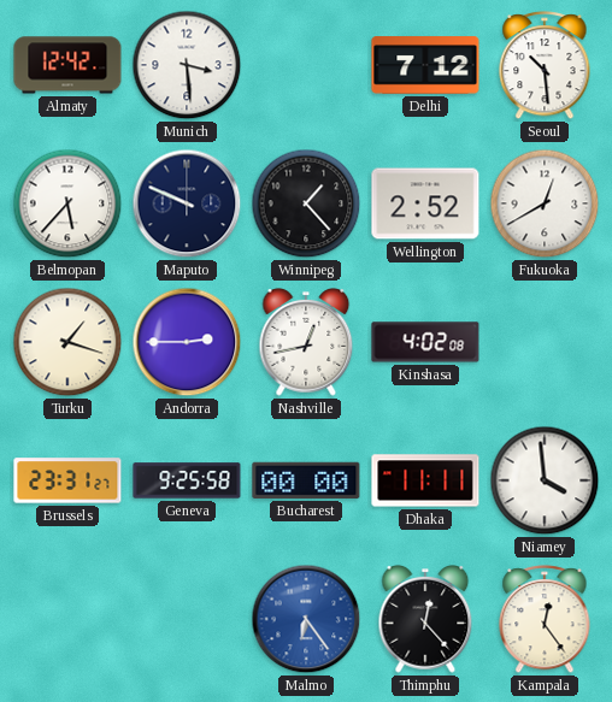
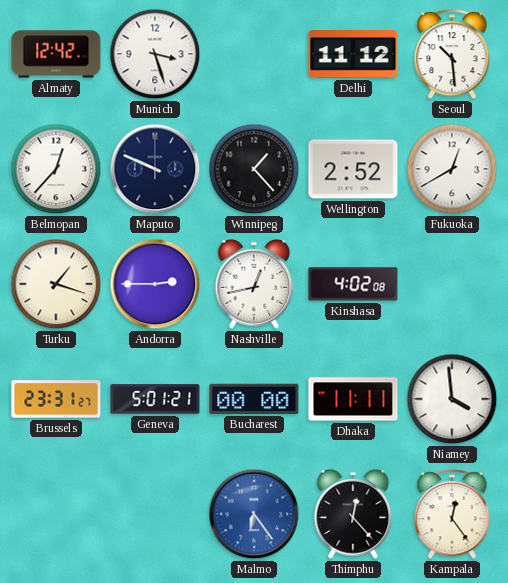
Munich: 3:29 -> 3:27
Delhi: 7:12 -> 11:12
Belmopan: 5:37 -> 12:37
Geneva: 9:25 -> 5:01
